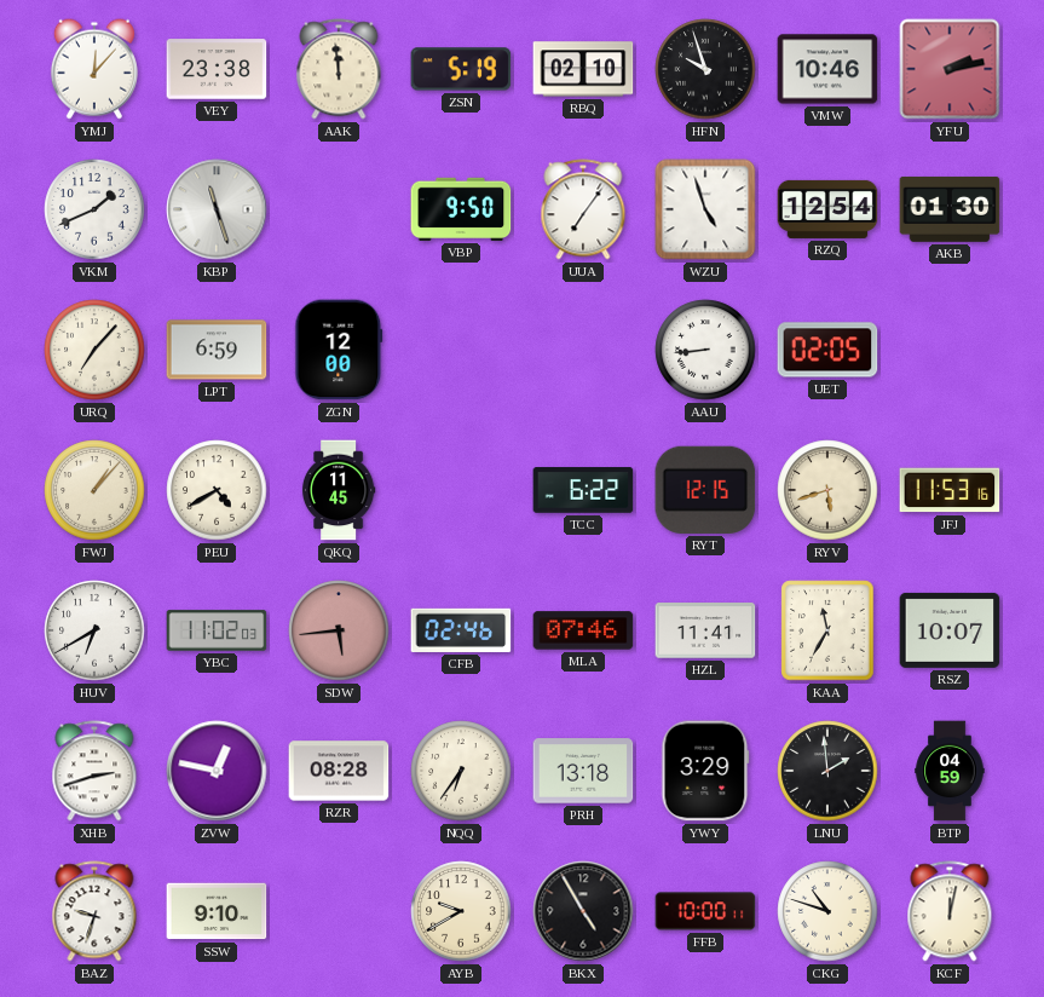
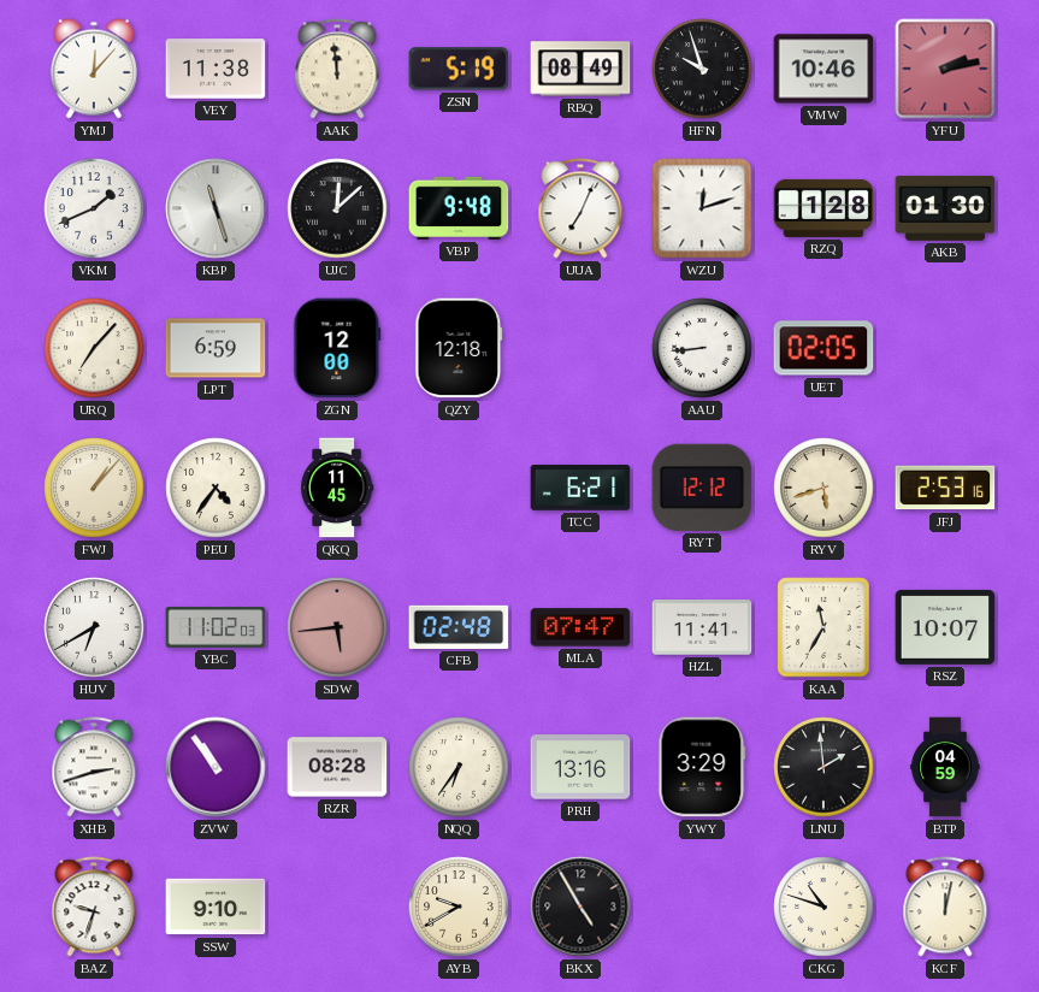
VEY: 23:38 -> 11:38
RBQ: 02:10 -> 08:49
UJC: none -> 12:08
VBP: 9:50 -> 9:48
UUA: 7:06 -> 7:04
WZU: 4:57 -> 12:12
RZQ: 12:54 -> 1:28
QZY: none -> 12:18
PEU: 4:40 -> 4:36
TCC: 6:22 -> 6:21
RYT: 12:15 -> 12:12
JFJ: 11:53 -> 2:53
CFB: 02:46 -> 02:48
MLA: 07:46 -> 07:47
ZVW: 12:47 -> 10:54
PRH: 13:18 -> 13:16
FFB: 10:00 -> none
